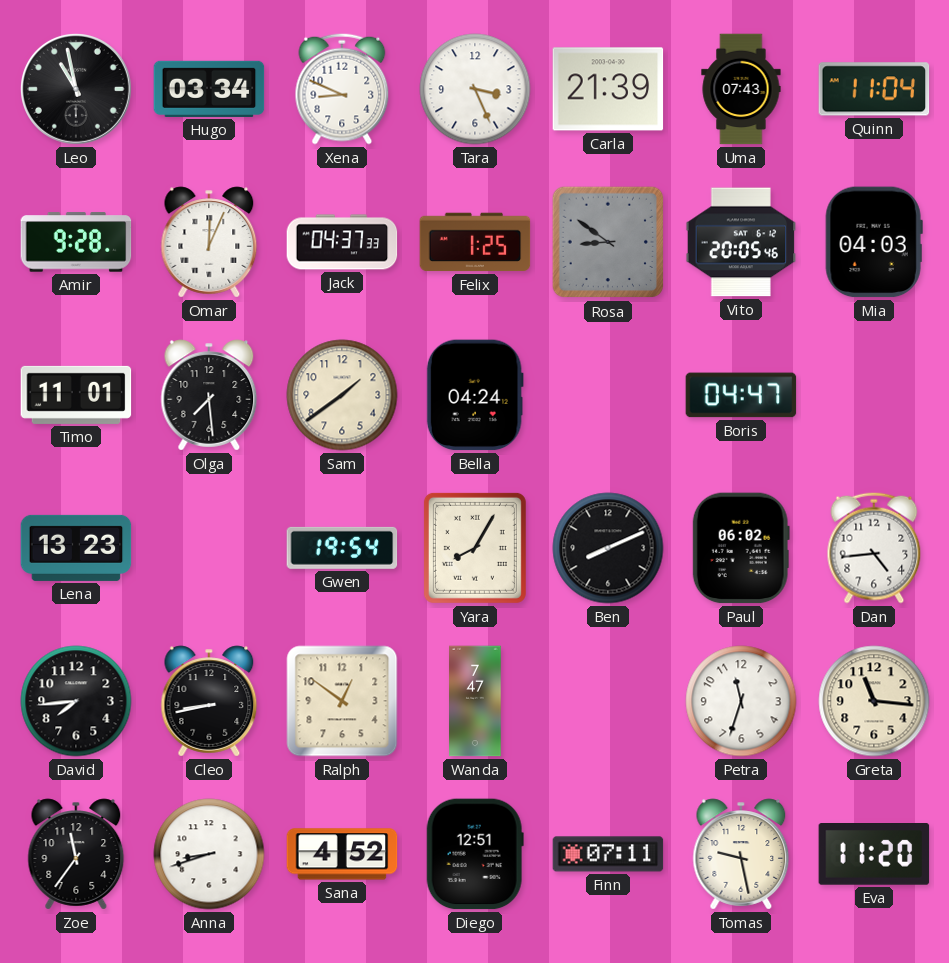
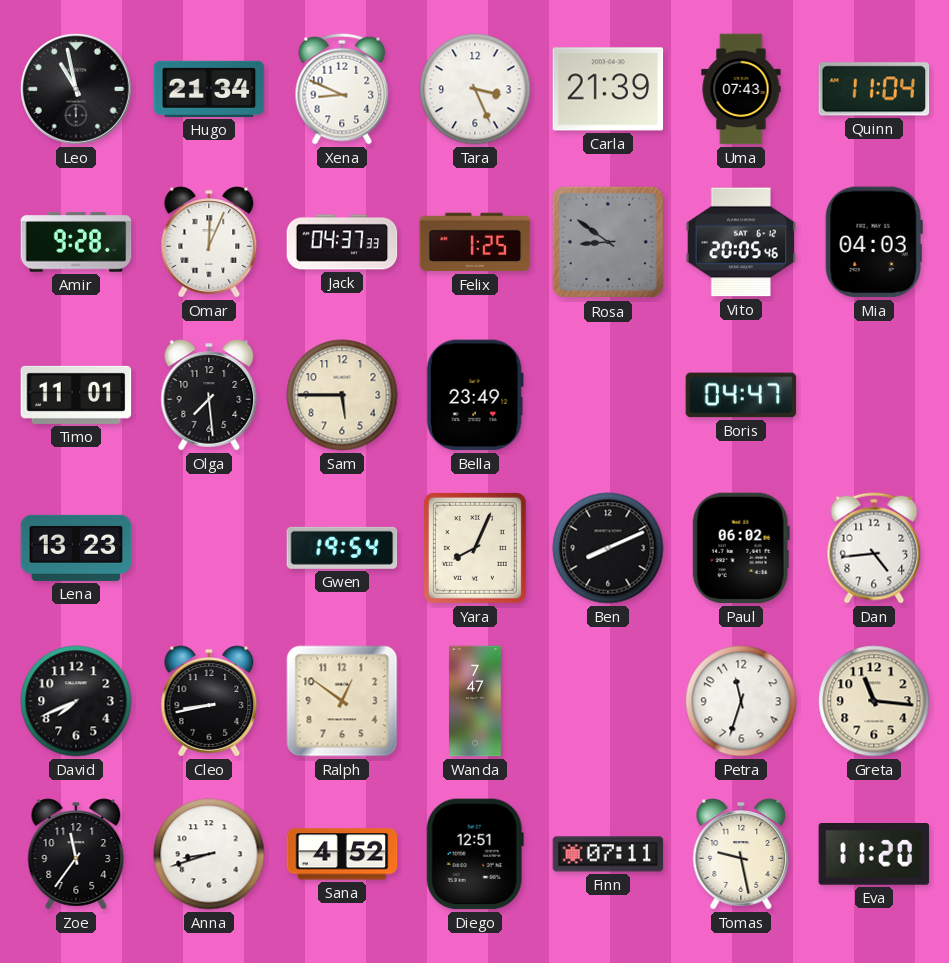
Hugo: 03:34 -> 21:34
Sam: 1:39 -> 5:45
Bella: 04:24 -> 23:49
Yara: 8:05 -> 8:04
David: 7:44 -> 7:41
